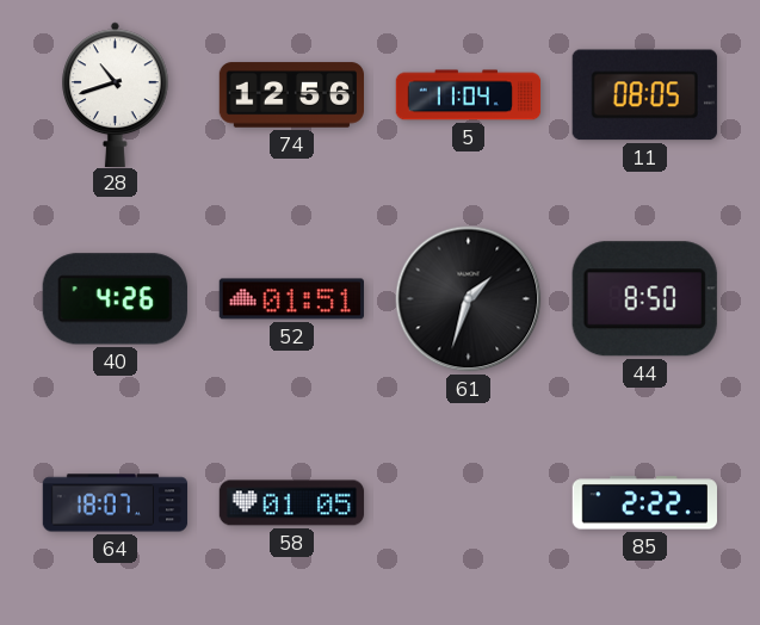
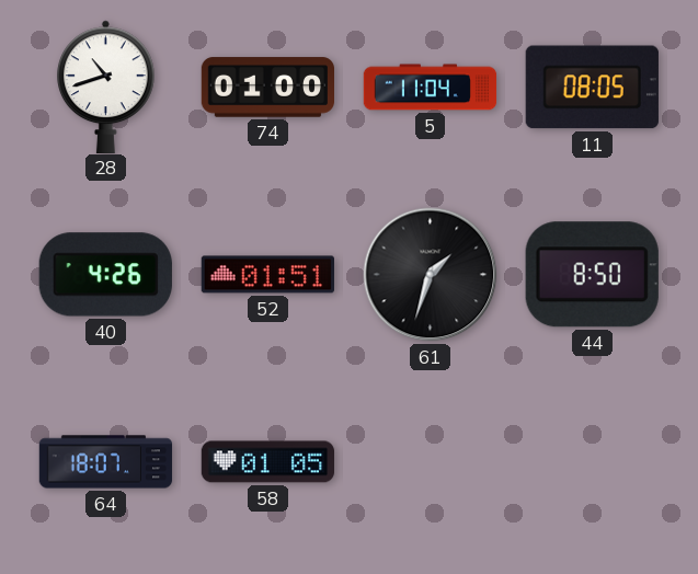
74: 12:56 -> 01:00
85: 2:22 -> none
